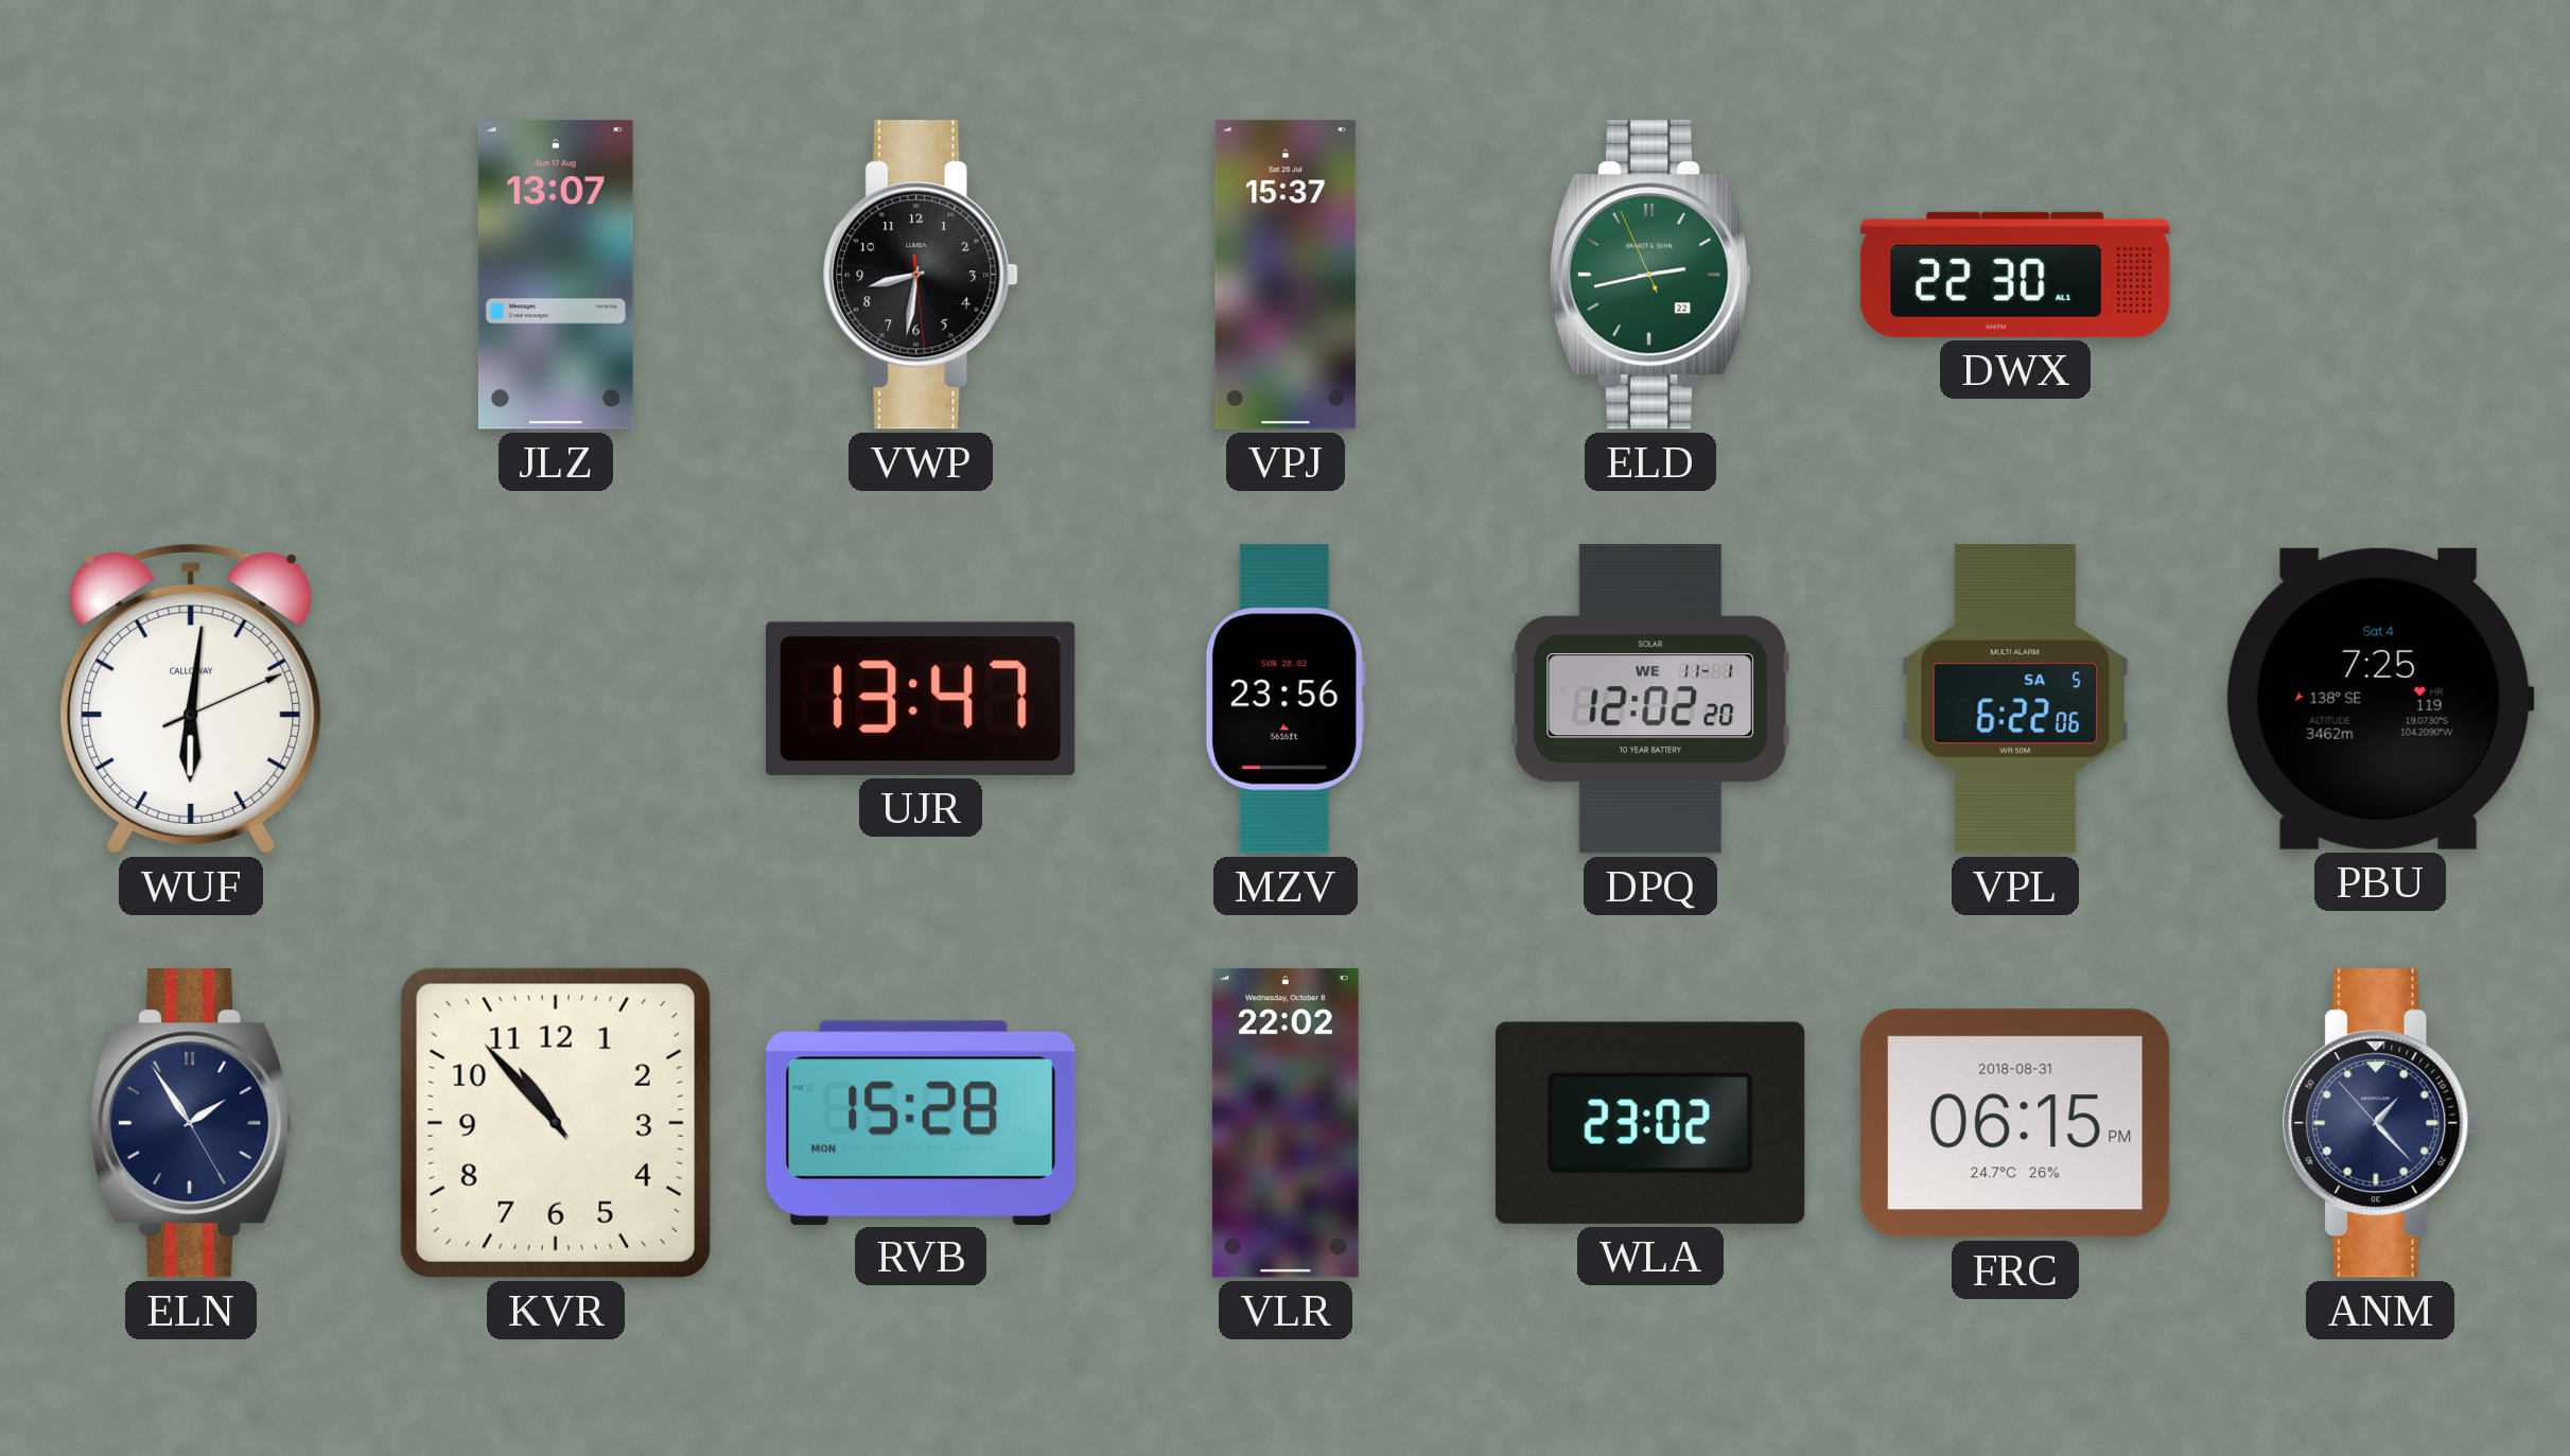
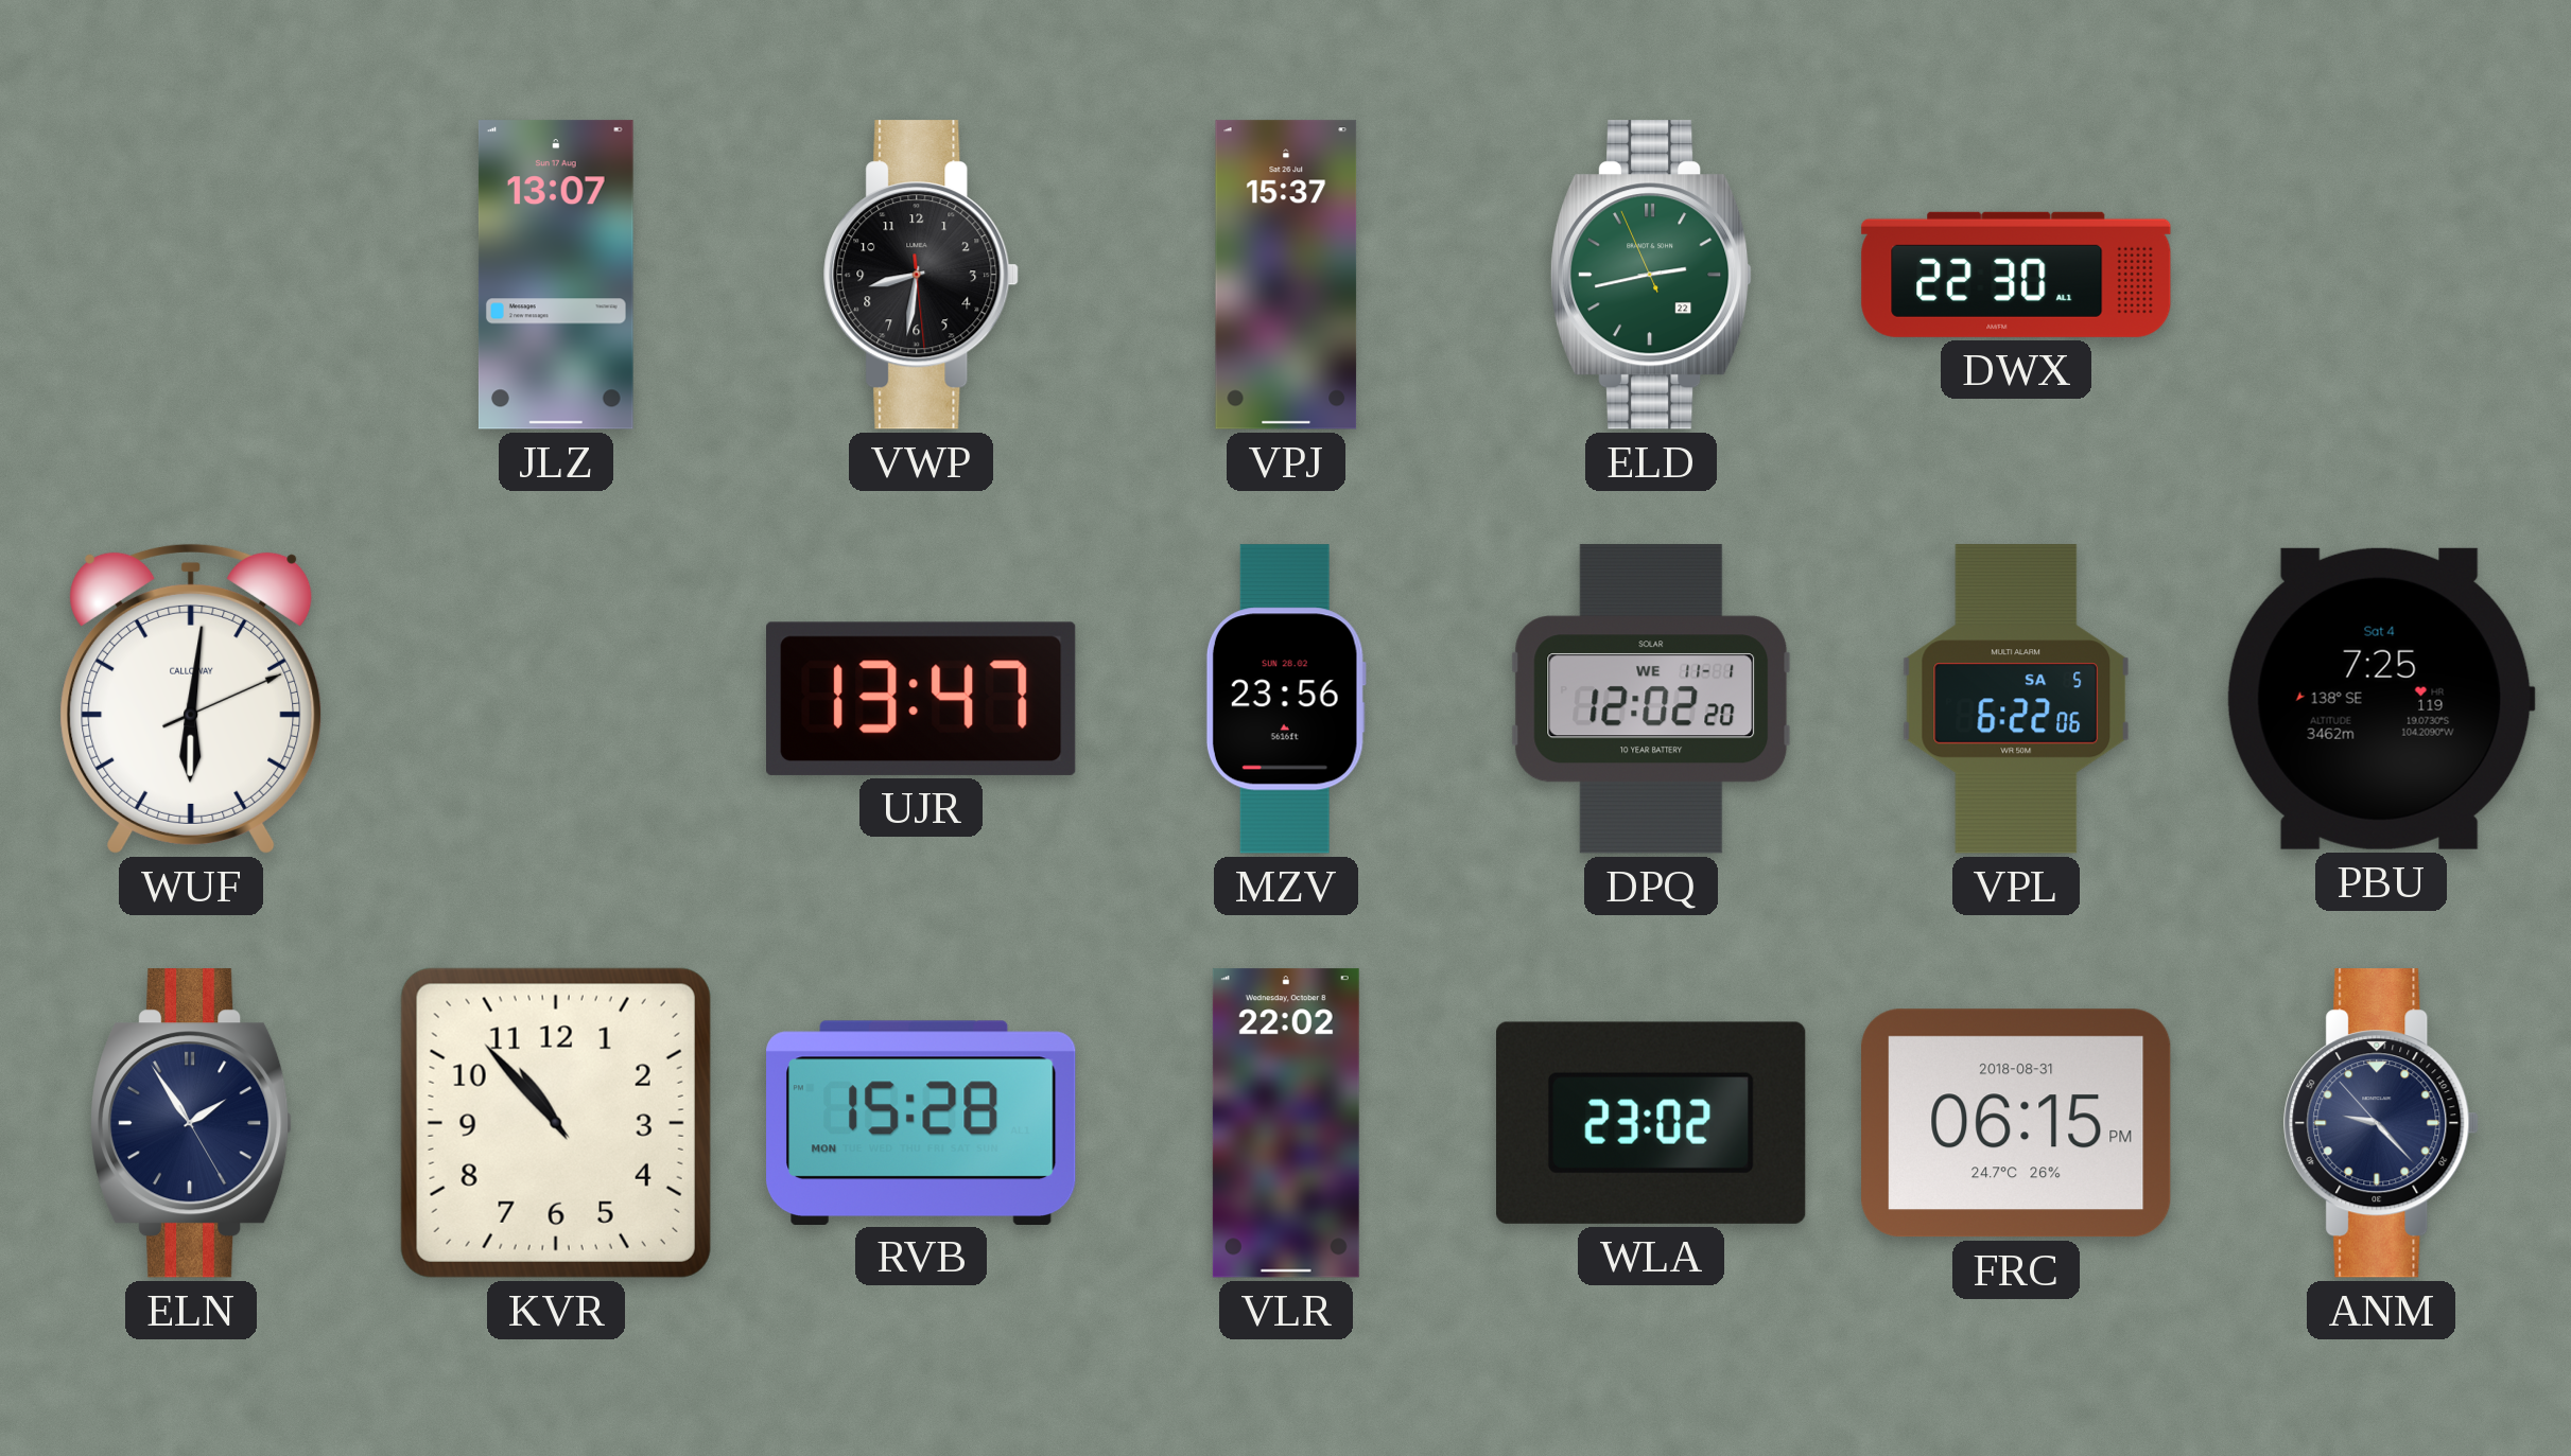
ANM: 1:22 -> 9:22
